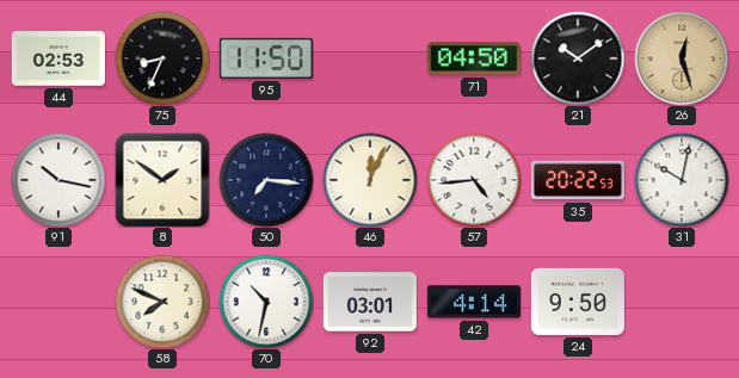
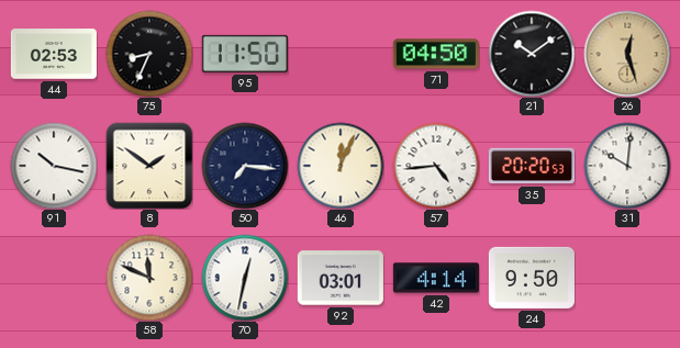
35: 20:22 -> 20:20
31: 10:02 -> 10:01
58: 7:49 -> 11:49
70: 10:32 -> 12:32
